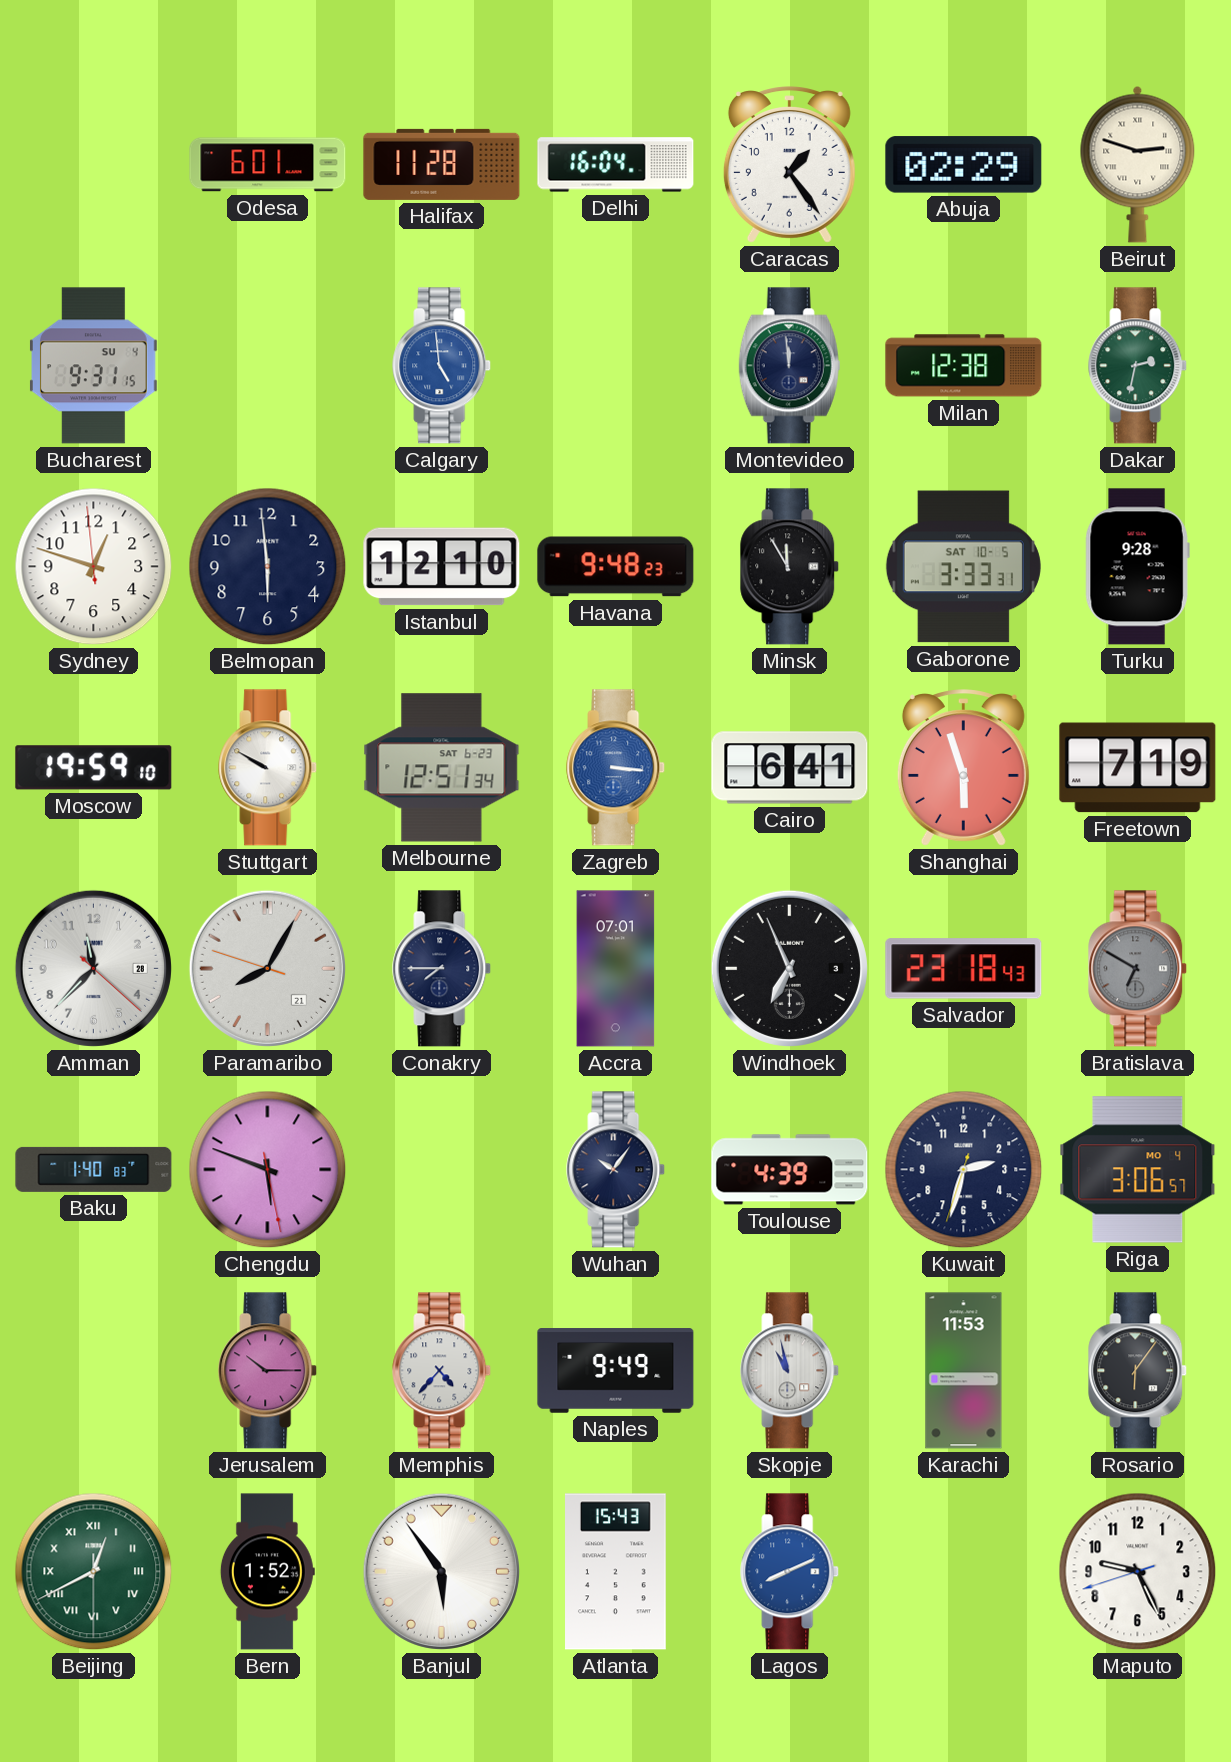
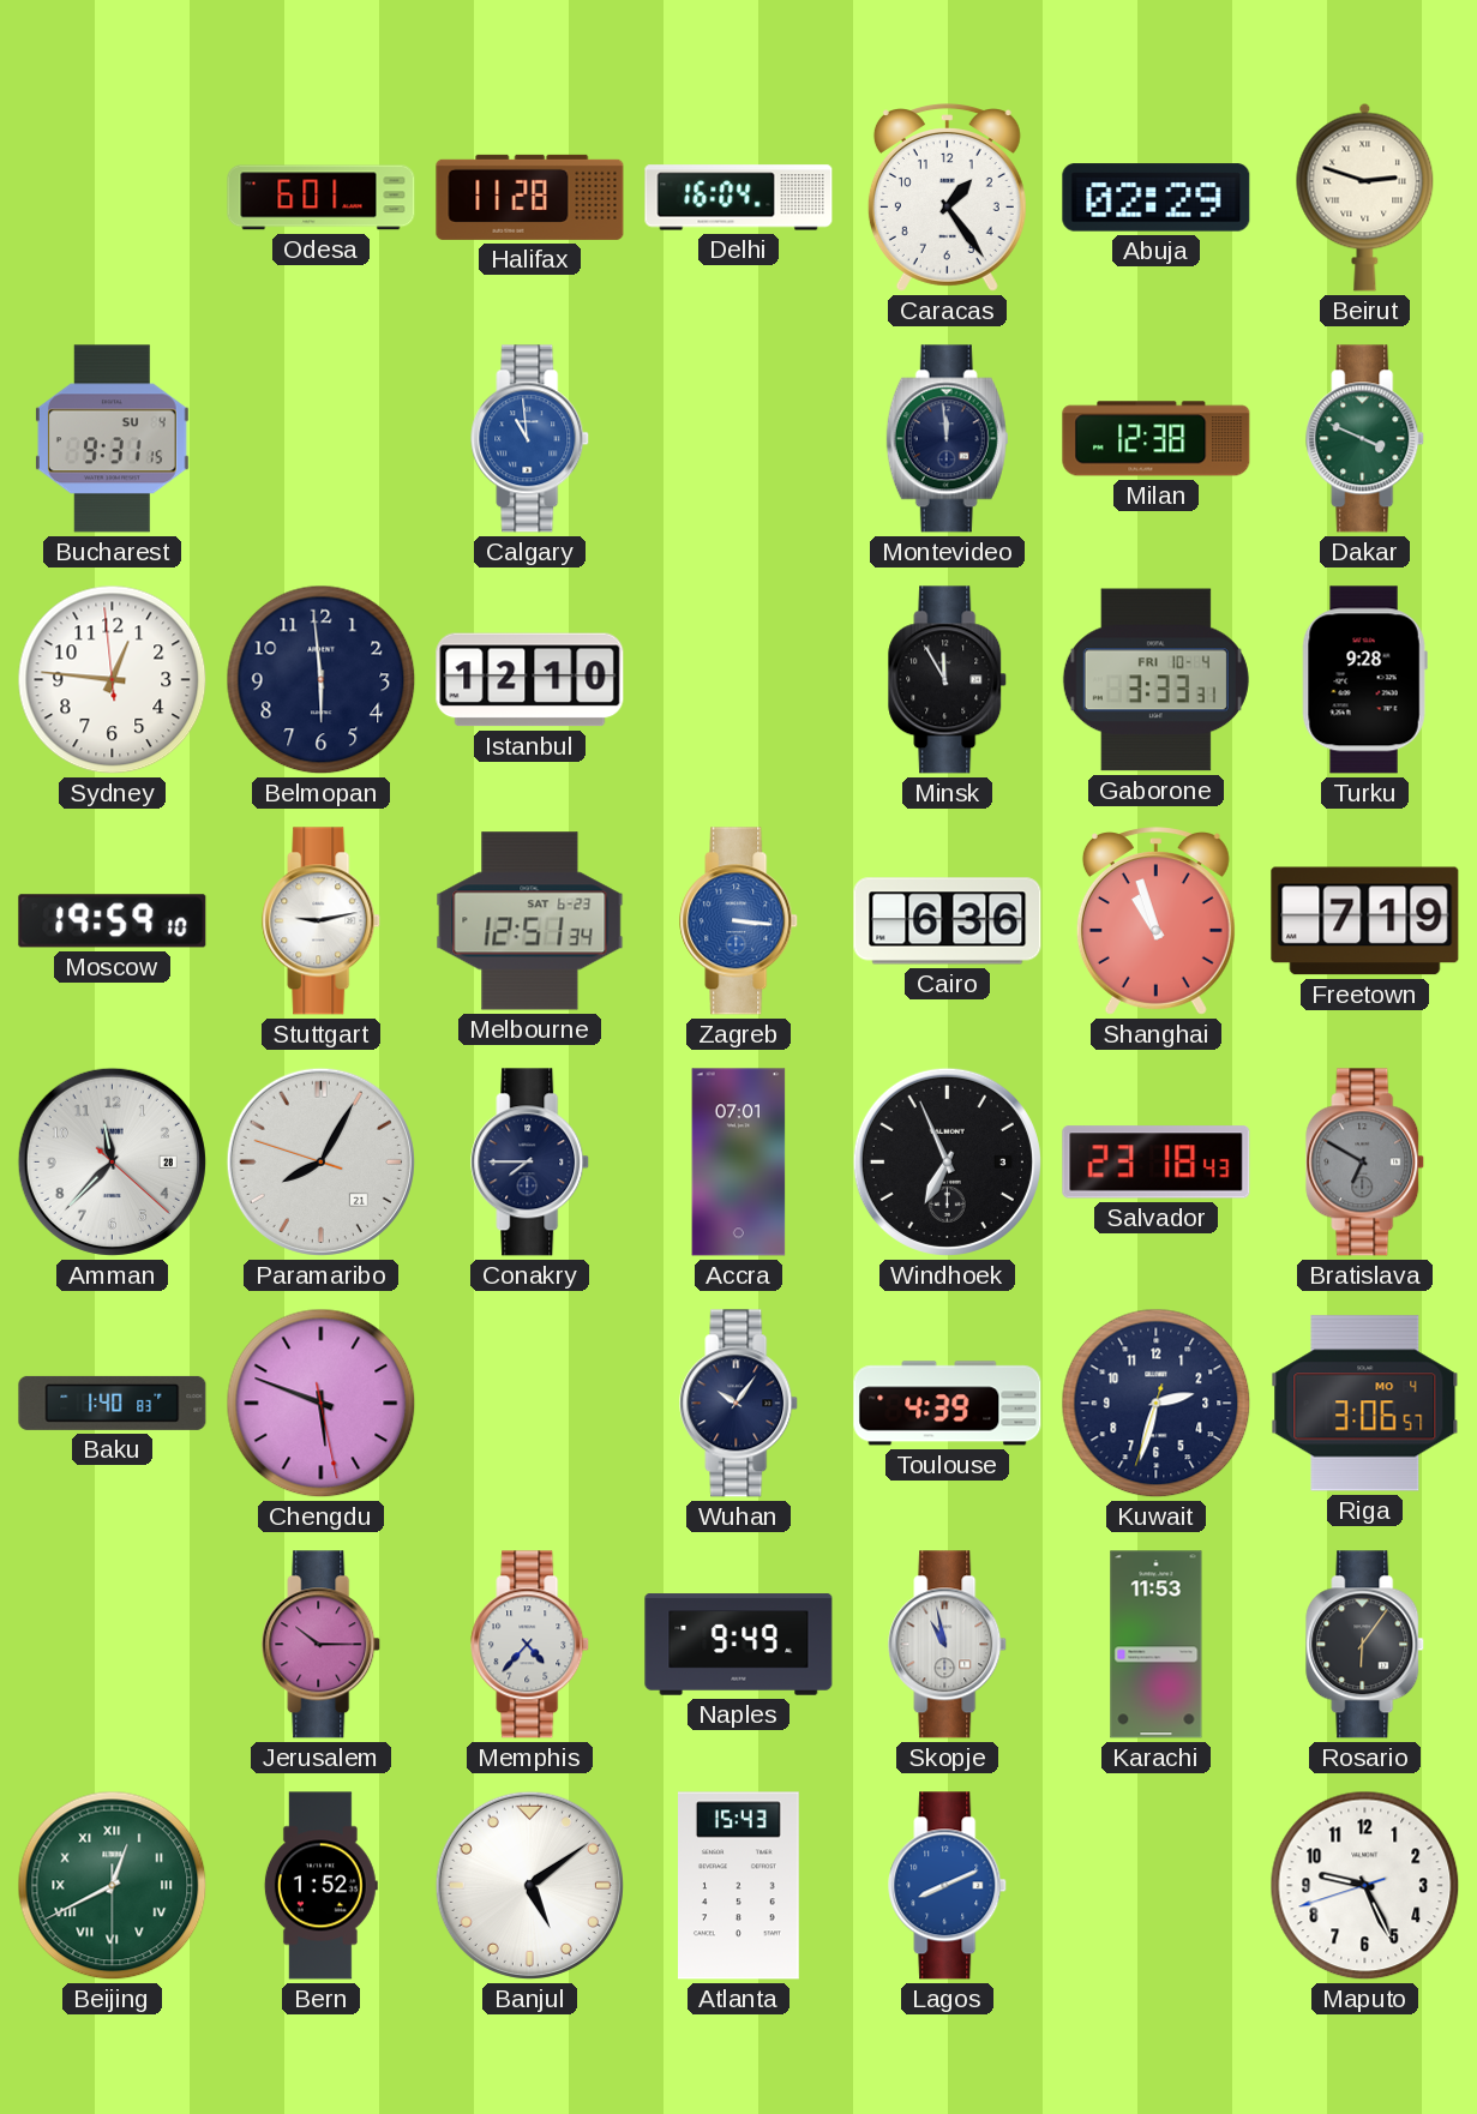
Calgary: 4:59 -> 10:59
Dakar: 2:32 -> 3:49
Sydney: 12:47 -> 12:45
Havana: 9:48 -> none
Gaborone date: SAT 10-5 -> FRI 10-4
Stuttgart: 9:50 -> 9:13
Cairo: 6:41 -> 6:36
Shanghai: 5:57 -> 10:57
Banjul: 5:54 -> 5:09
